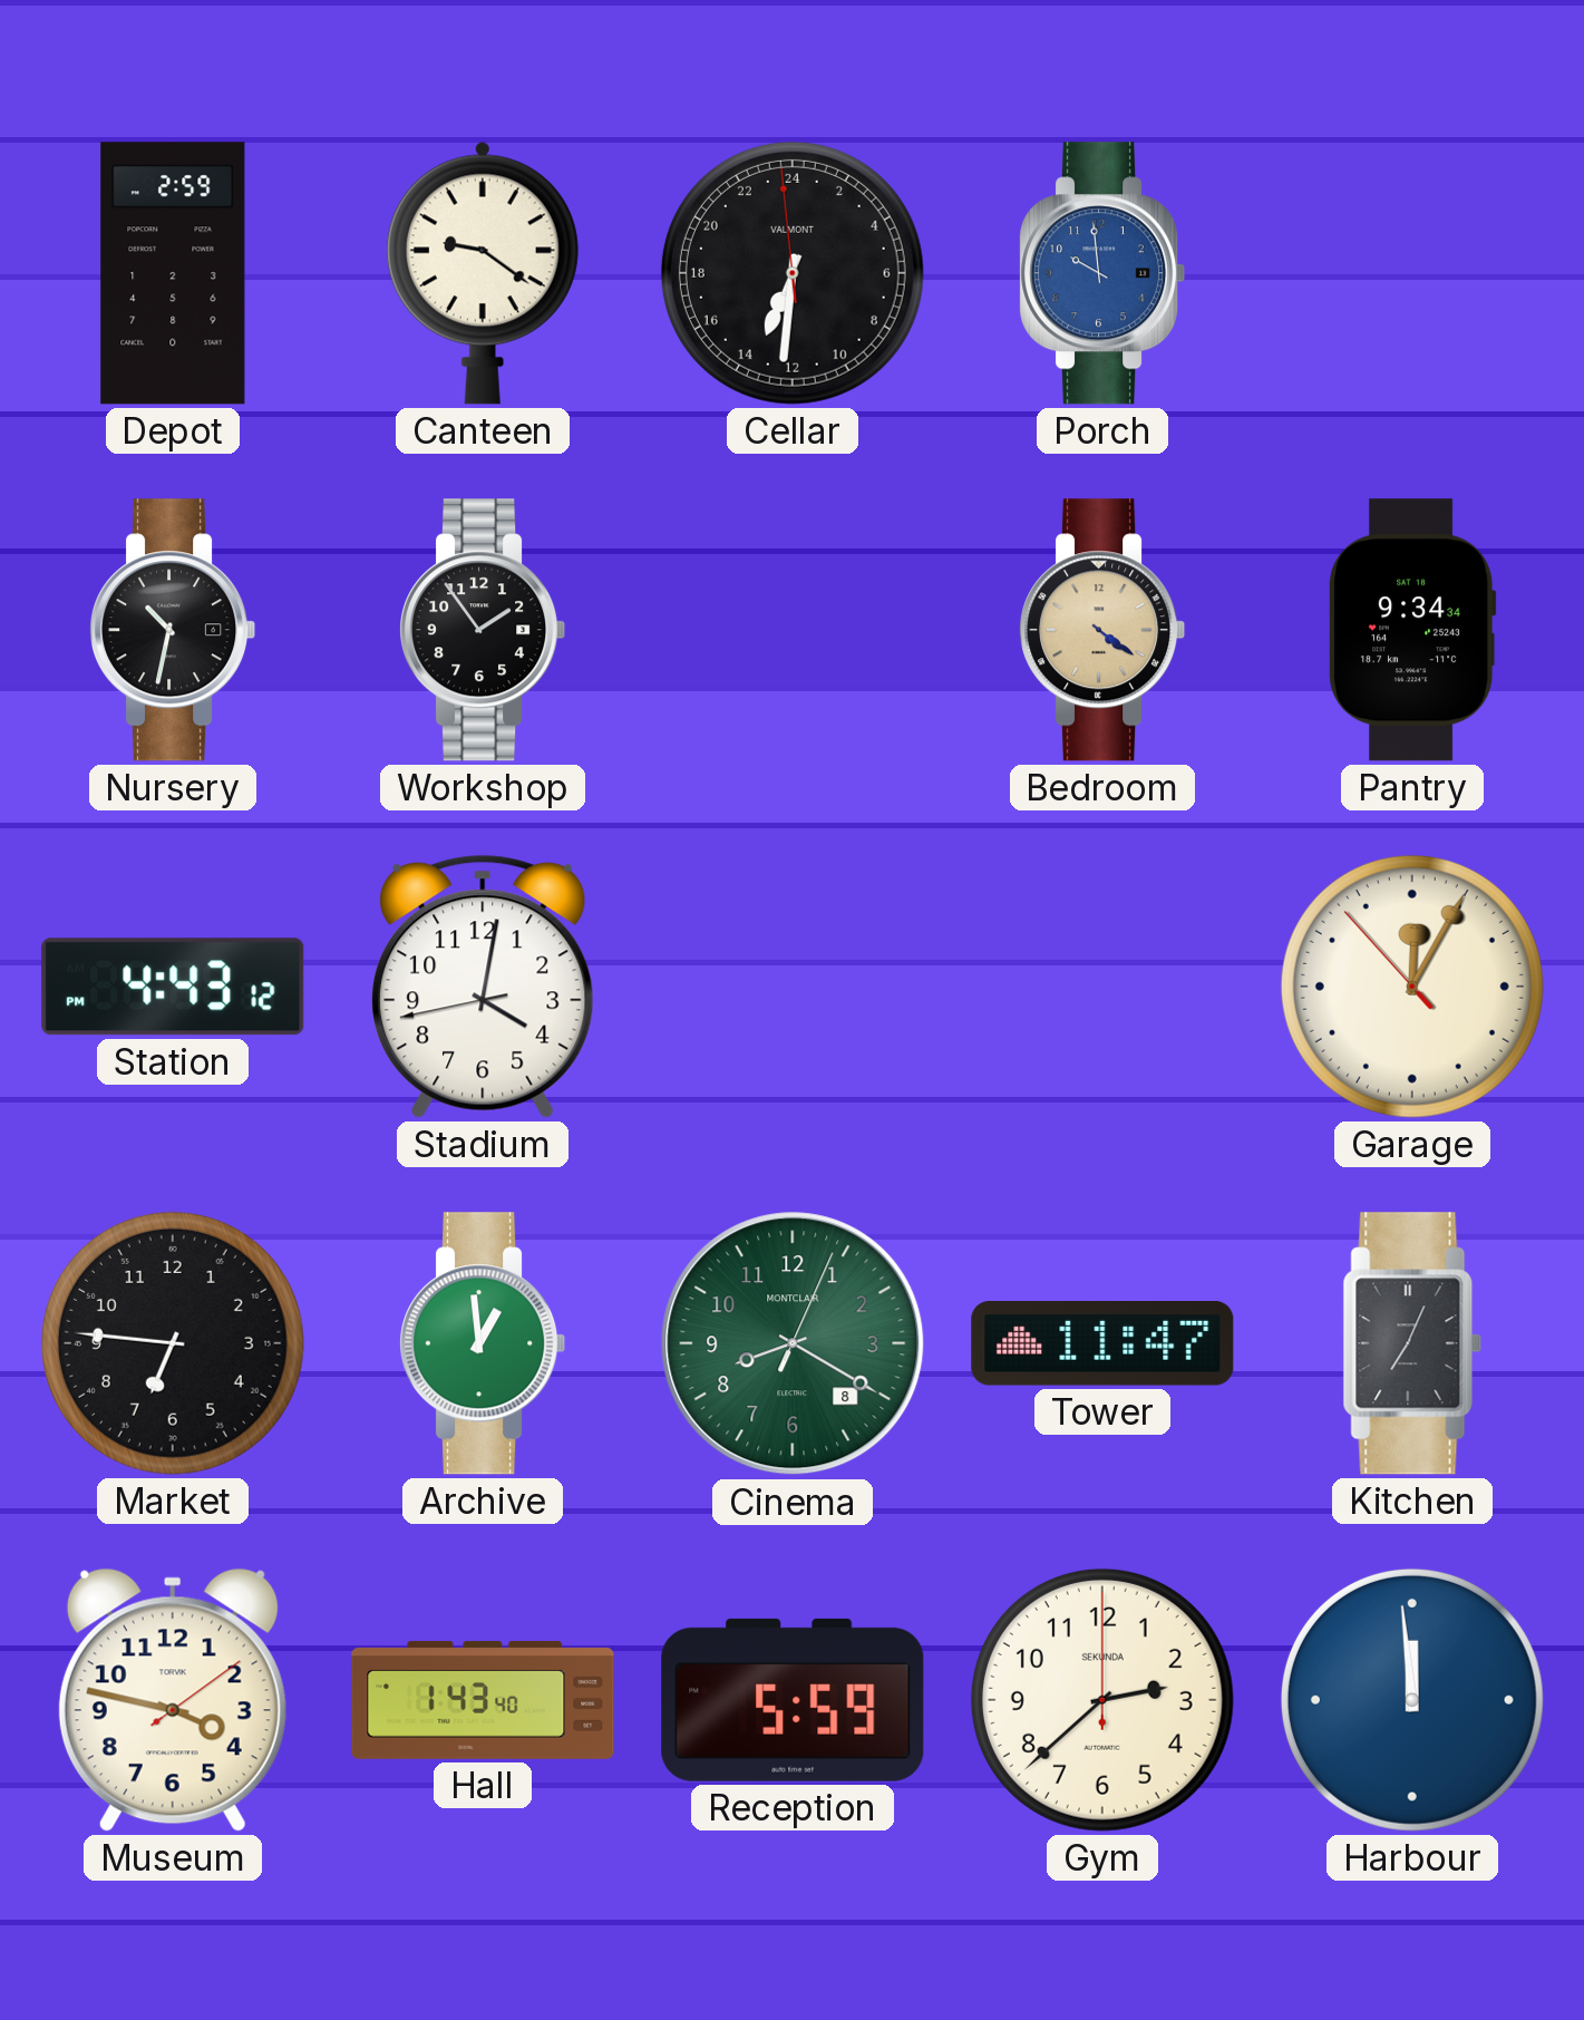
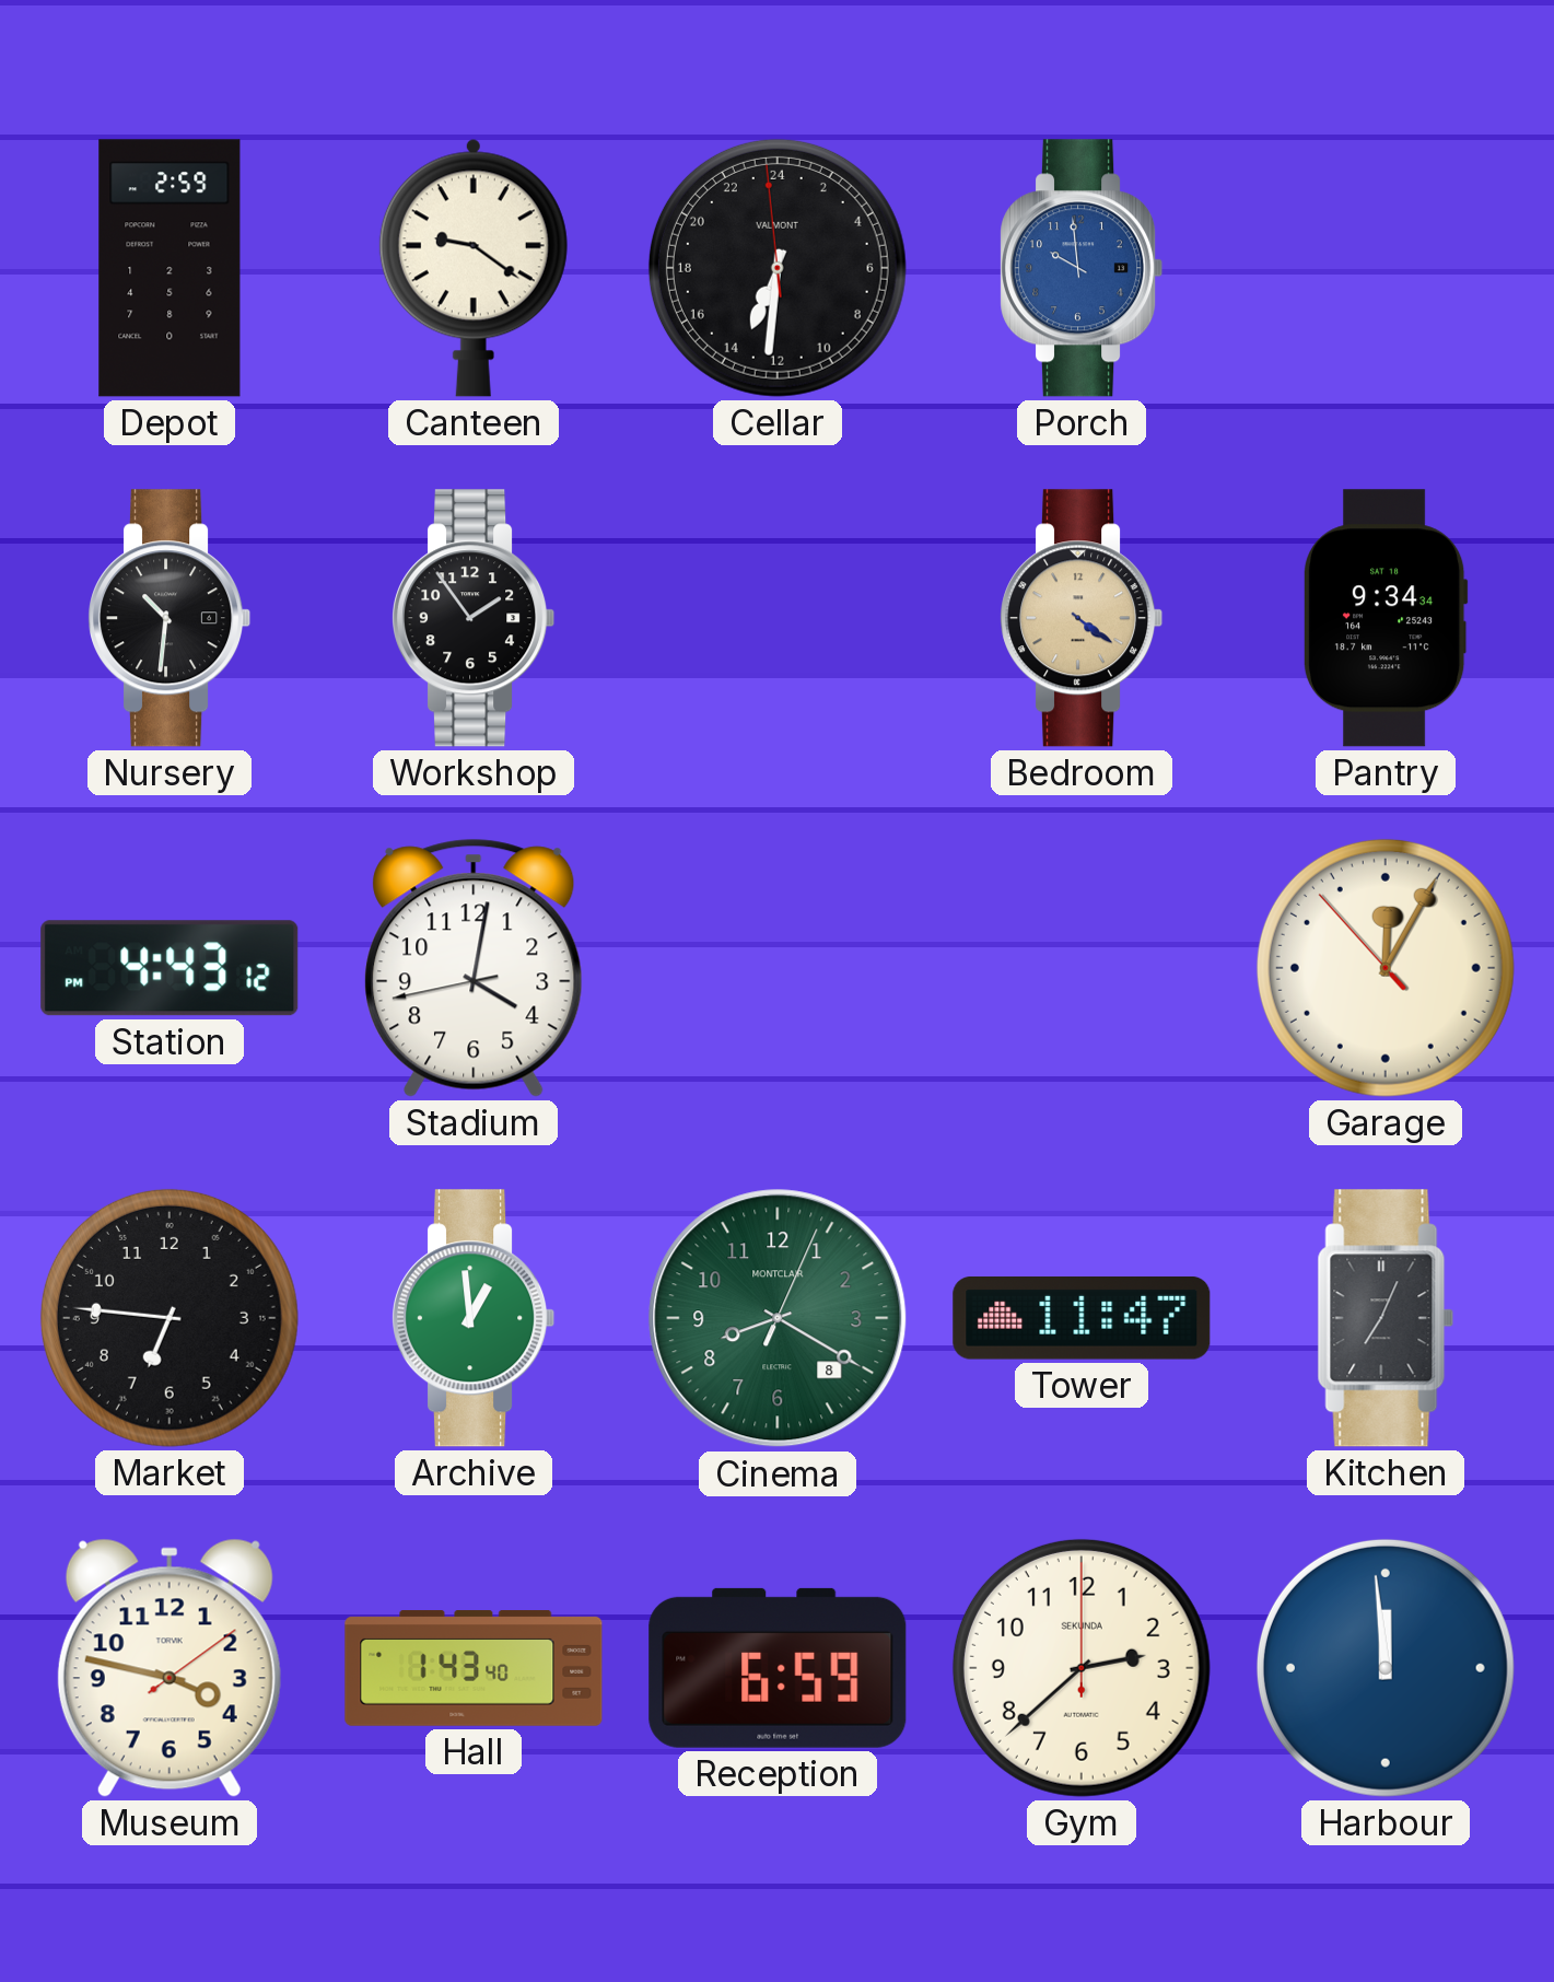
Nursery: 10:32 -> 10:31
Reception: 5:59 -> 6:59
